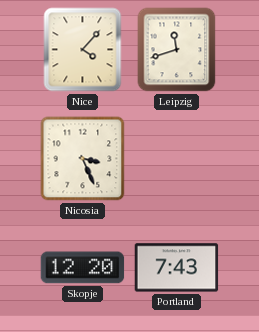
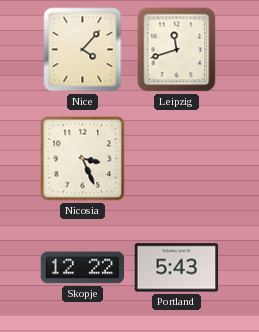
Skopje: 12:20 -> 12:22
Portland: 7:43 -> 5:43
